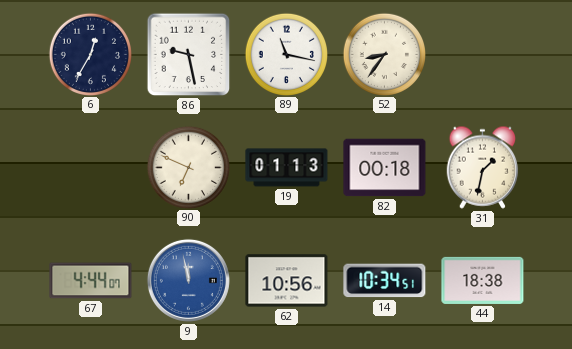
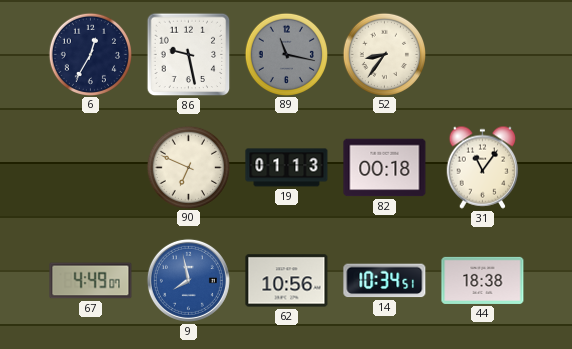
89 dial: white -> grey
31: 1:32 -> 11:06
67: 4:44 -> 4:49
9: 11:58 -> 7:58
